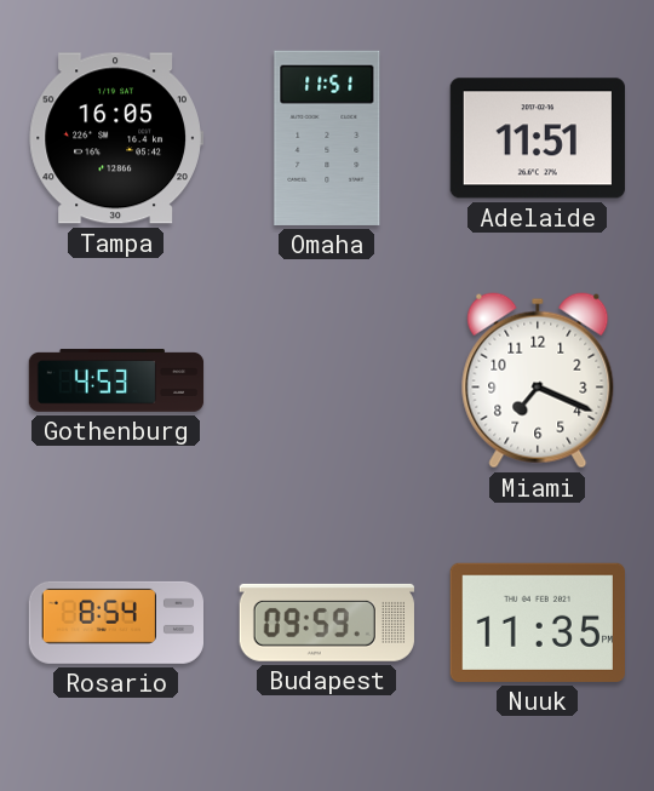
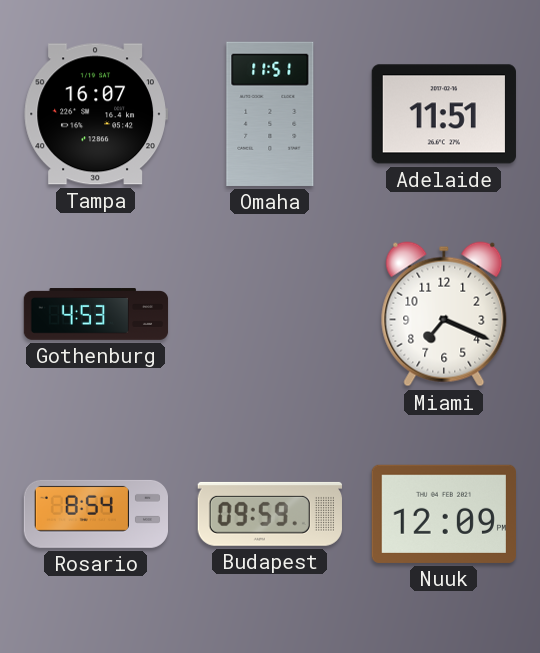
Tampa: 16:05 -> 16:07
Nuuk: 11:35 -> 12:09
